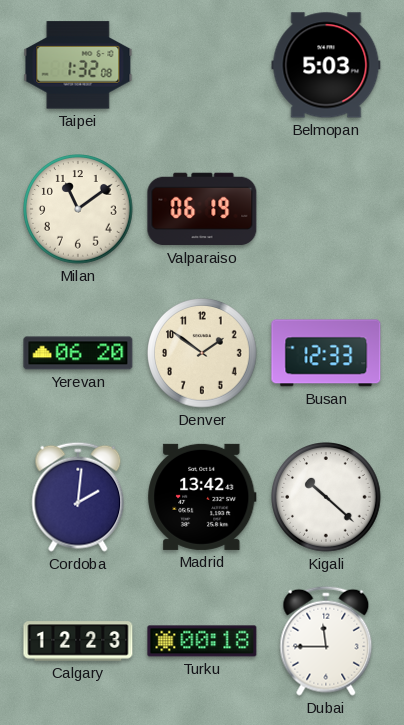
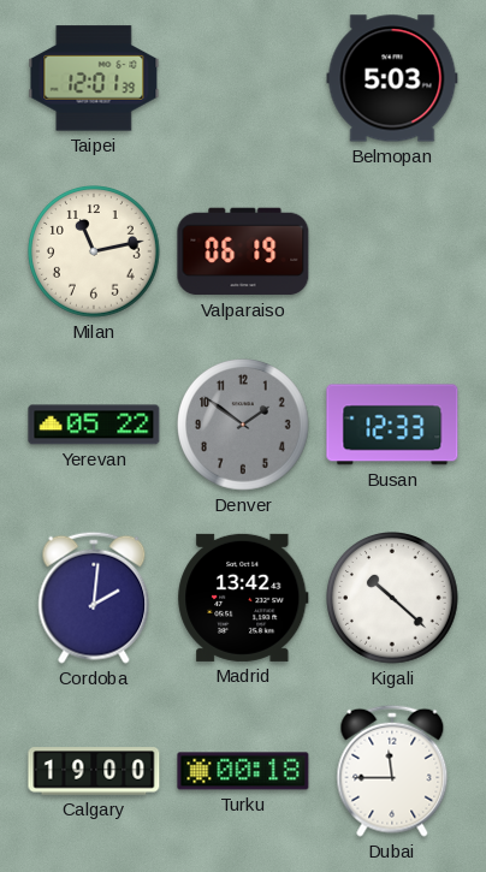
Taipei: 1:32 -> 12:01
Milan: 11:09 -> 11:13
Yerevan: 06:20 -> 05:22
Denver dial: cream -> grey
Calgary: 12:23 -> 19:00
